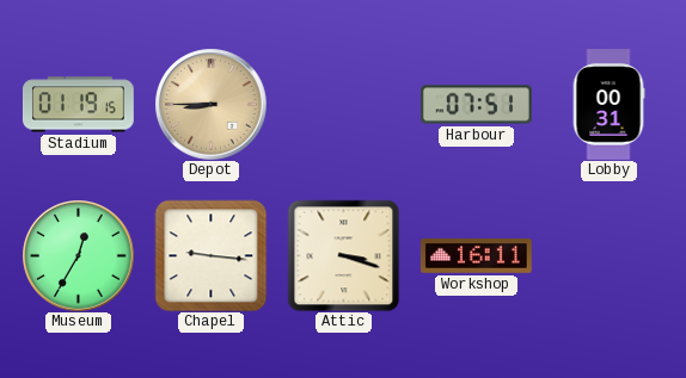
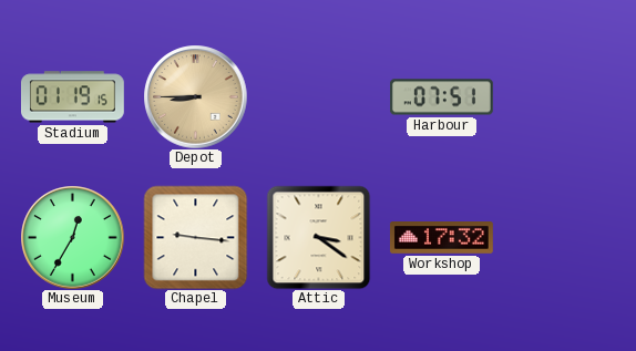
Lobby: 00:31 -> none
Attic: 3:18 -> 3:21
Workshop: 16:11 -> 17:32
